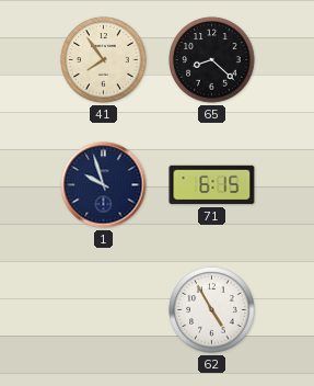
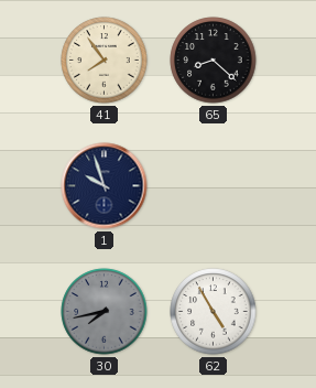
71: 6:15 -> none
30: none -> 7:43
